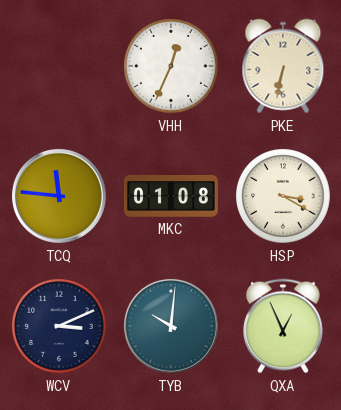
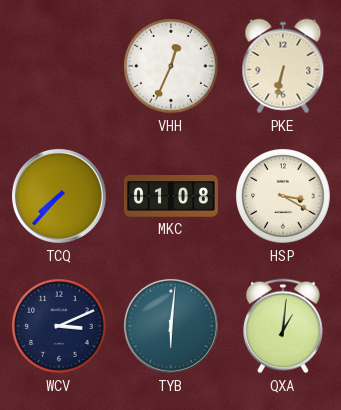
TCQ: 11:46 -> 7:37
TYB: 10:01 -> 6:01
QXA: 12:56 -> 1:01
